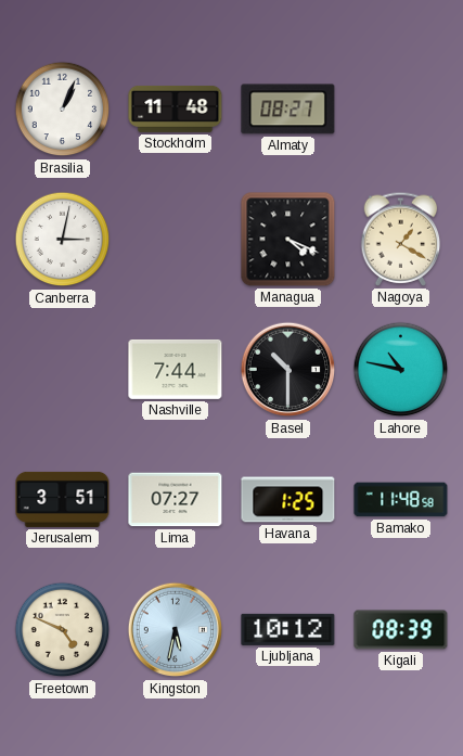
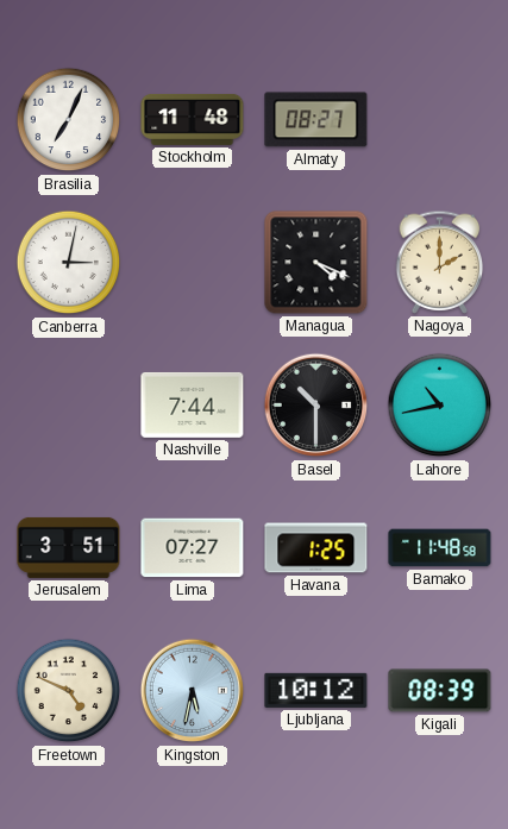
Brasilia: 1:04 -> 7:04
Nagoya: 1:20 -> 2:00
Lahore: 10:47 -> 10:43
